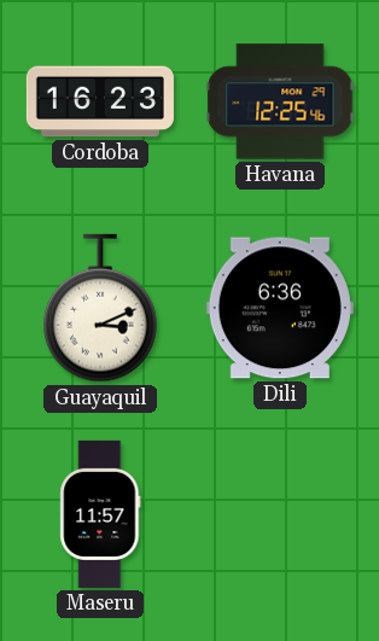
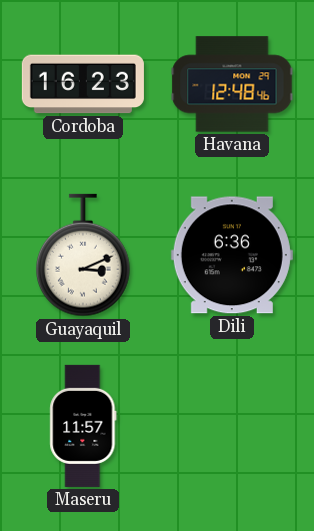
Havana: 12:25 -> 12:48
